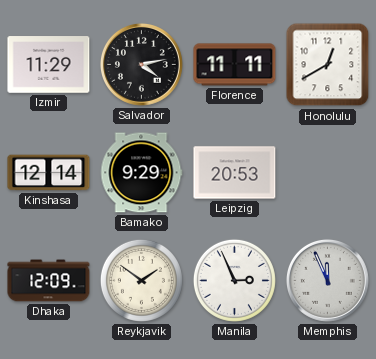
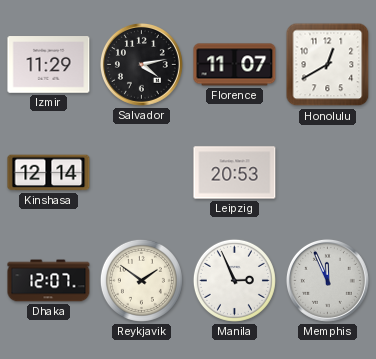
Florence: 11:11 -> 11:07
Bamako: 9:29 -> none
Dhaka: 12:09 -> 12:07
